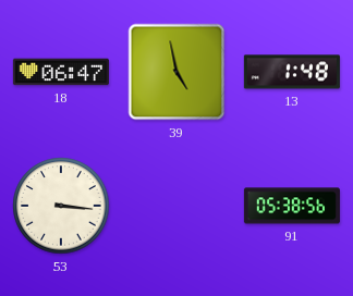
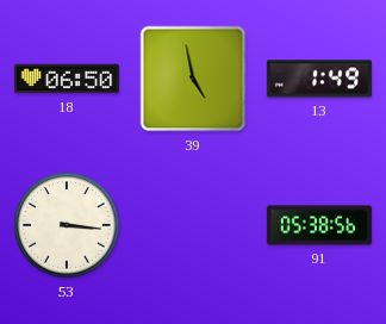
18: 06:47 -> 06:50
13: 1:48 -> 1:49
